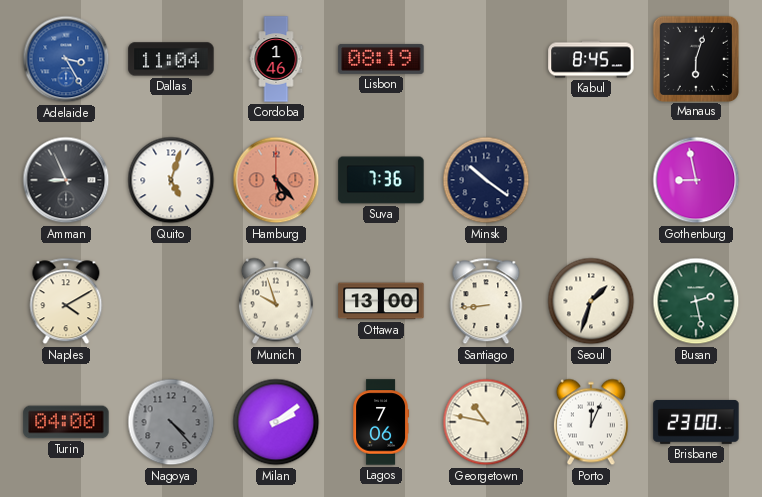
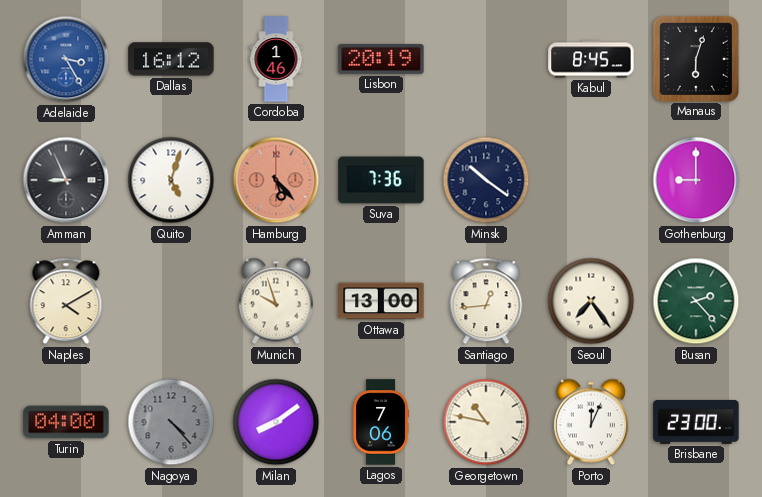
Dallas: 11:04 -> 16:12
Lisbon: 08:19 -> 20:19
Gothenburg: 8:58 -> 9:00
Santiago: 8:44 -> 12:44
Seoul: 1:33 -> 7:24
Busan: 2:28 -> 2:23
Milan: 2:09 -> 8:09
